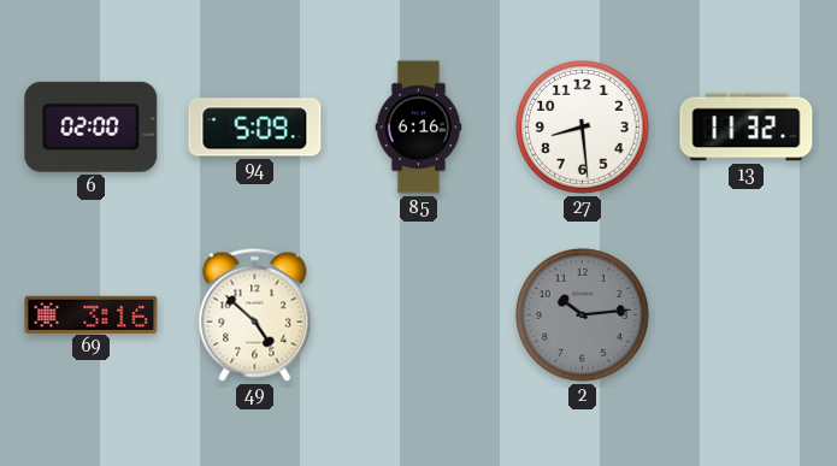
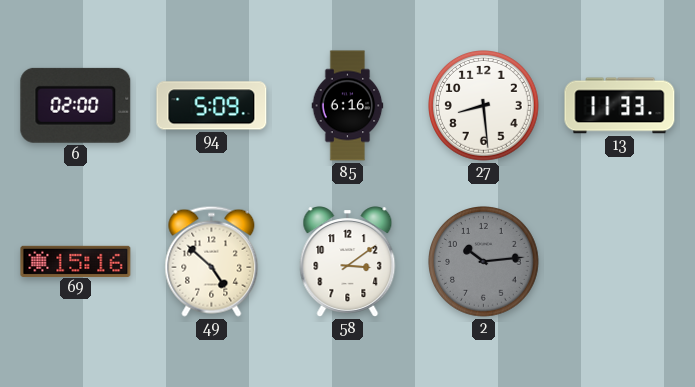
13: 11:32 -> 11:33
69: 3:16 -> 15:16
58: none -> 3:09
